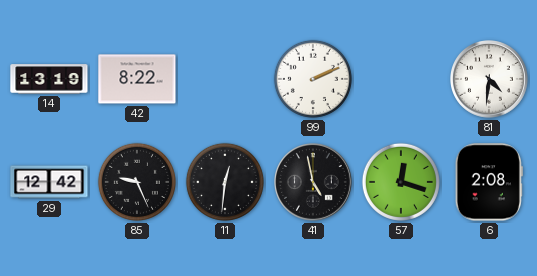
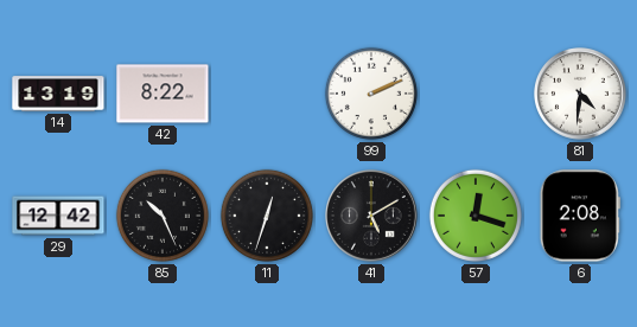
85: 9:26 -> 10:26
11: 12:31 -> 12:33
41: 4:58 -> 5:10
